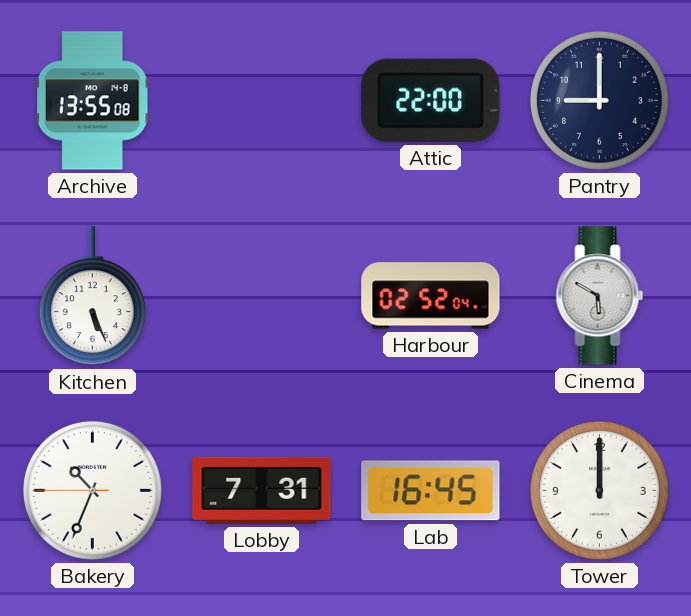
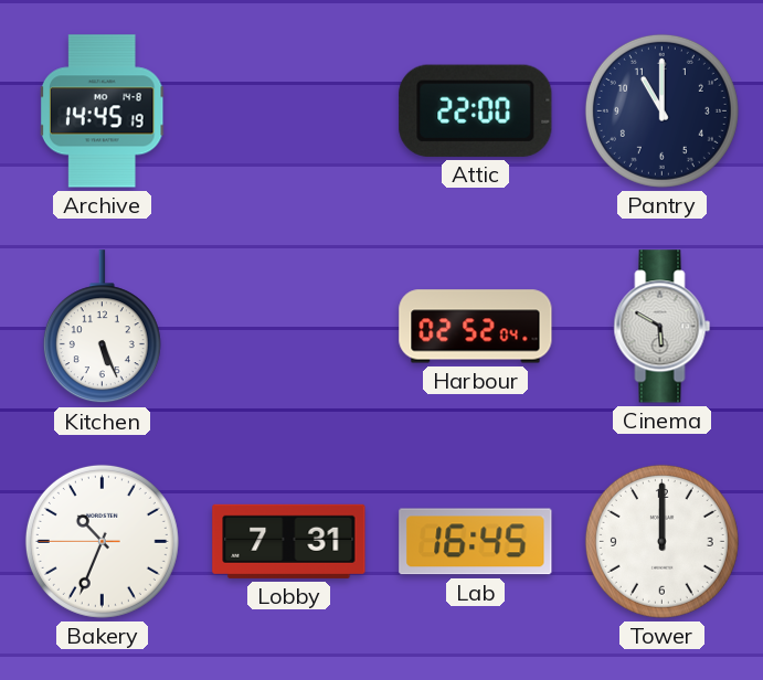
Archive: 13:55 -> 14:45
Pantry: 9:00 -> 11:00
